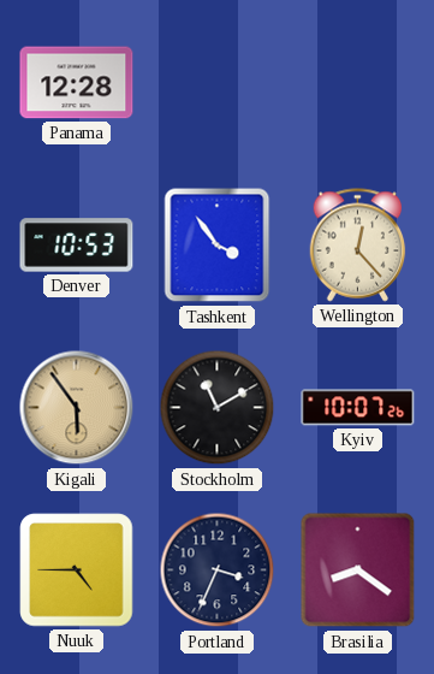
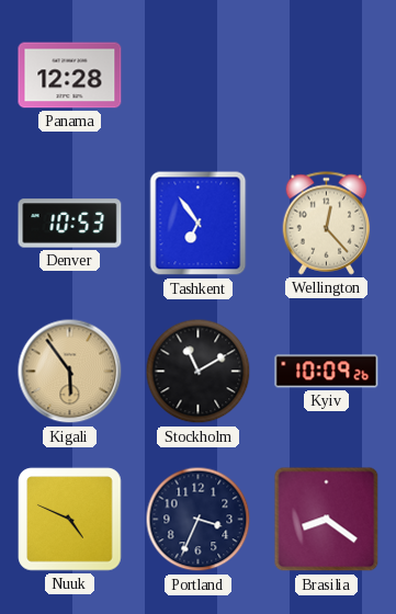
Tashkent: 3:54 -> 6:54
Kyiv: 10:07 -> 10:09
Nuuk: 4:45 -> 4:49
